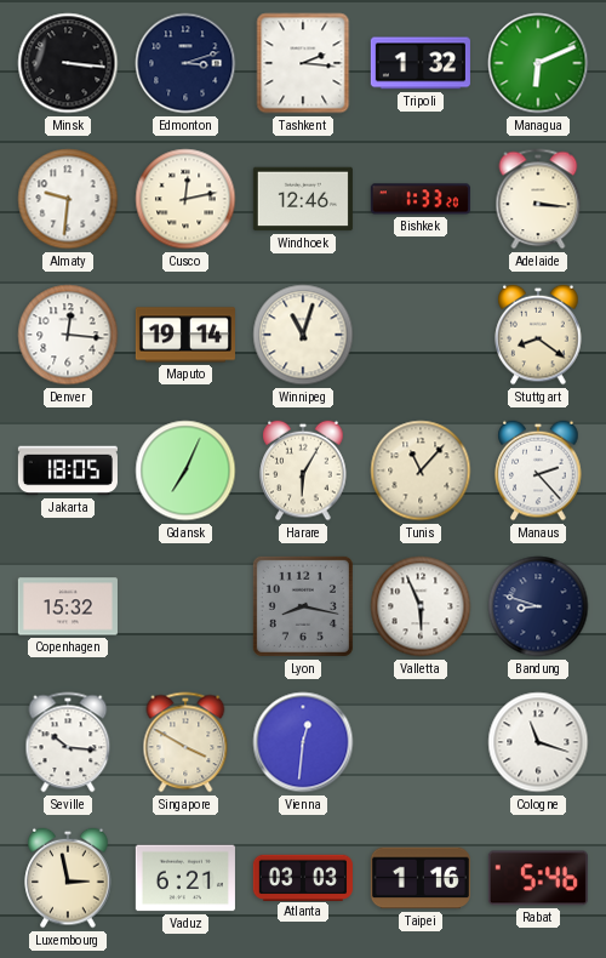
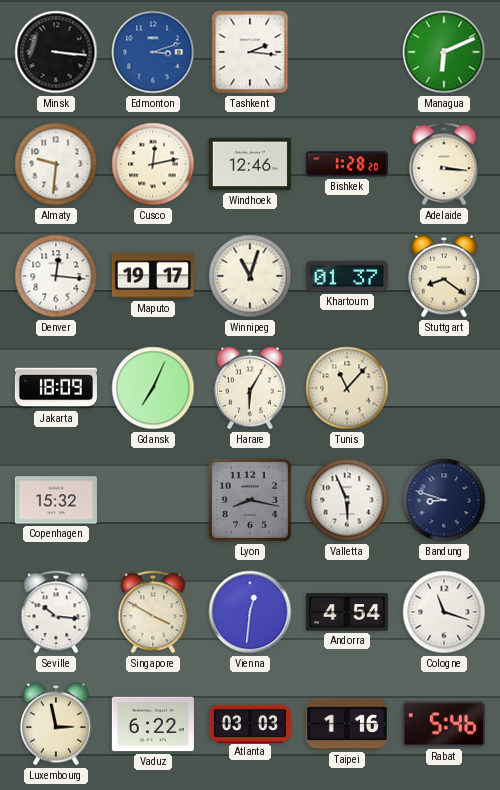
Edmonton dial: navy -> blue
Tripoli: 1:32 -> none
Bishkek: 1:33 -> 1:28
Maputo: 19:14 -> 19:17
Khartoum: none -> 01:37
Jakarta: 18:05 -> 18:09
Manaus: 2:23 -> none
Andorra: none -> 4:54
Vaduz: 6:21 -> 6:22
